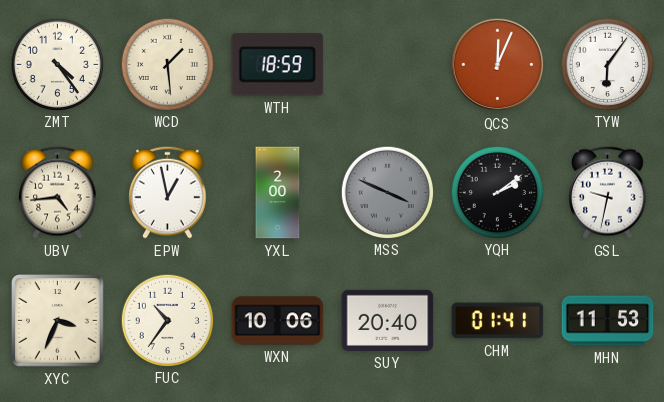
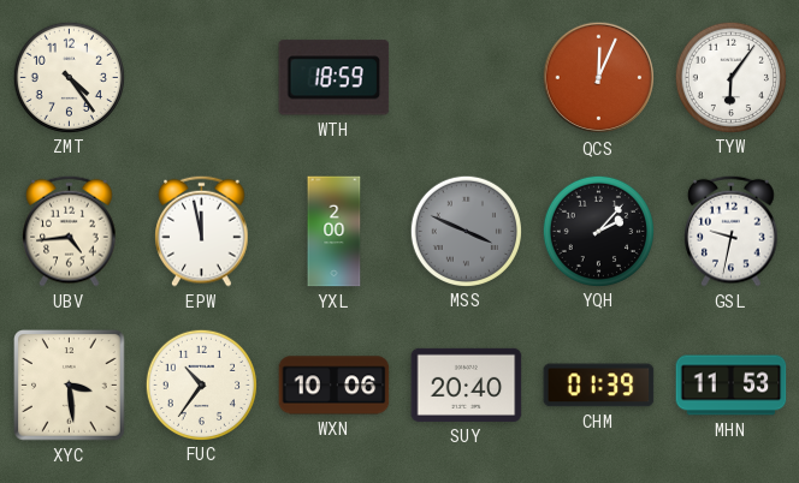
WCD: 1:29 -> none
EPW: 12:58 -> 11:58
YQH: 2:09 -> 2:07
XYC: 3:34 -> 3:29
CHM: 01:41 -> 01:39
